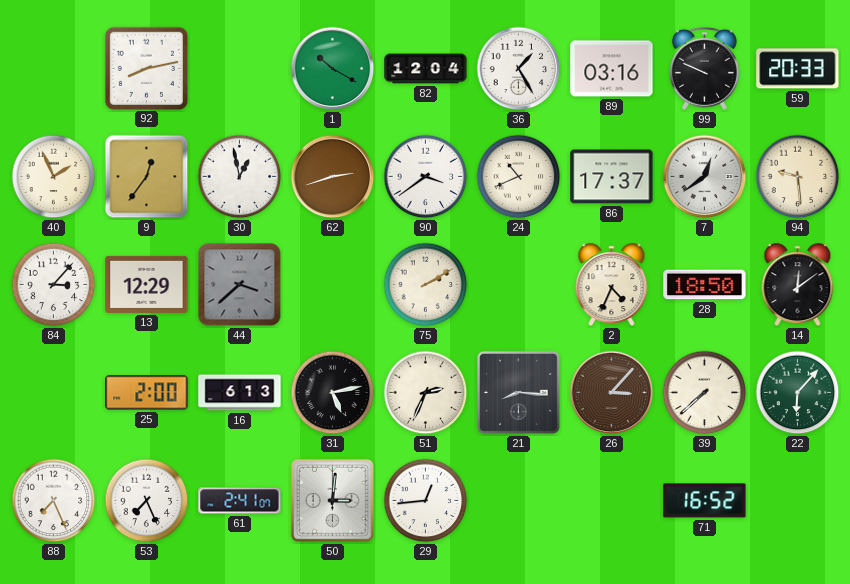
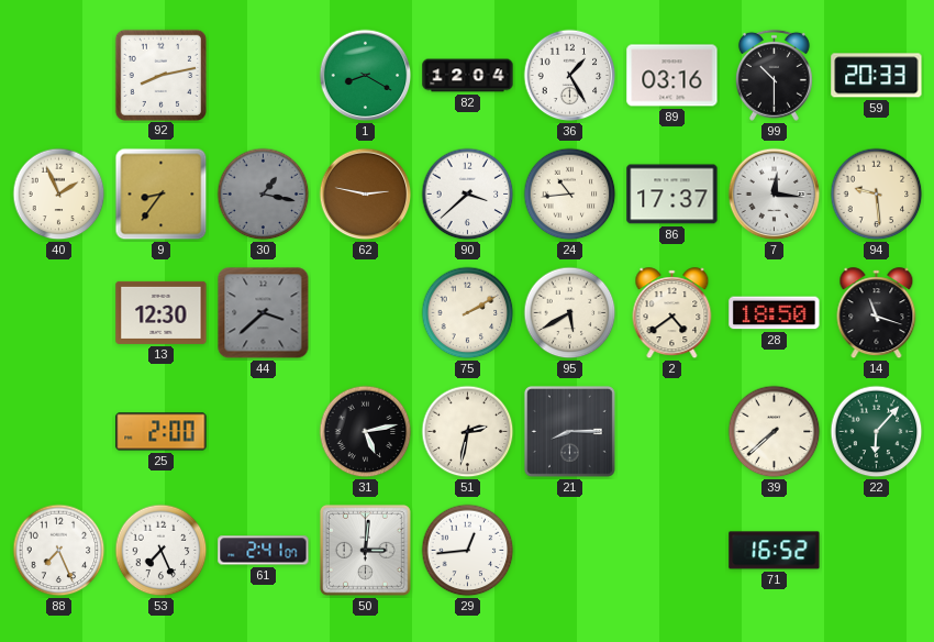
1: 10:20 -> 8:20
99: 9:49 -> 10:30
9: 12:36 -> 8:36
30: 12:58 -> 1:17
30 dial: white -> grey
62: 2:42 -> 2:47
90: 3:39 -> 3:38
24: 10:41 -> 10:44
7: 12:39 -> 12:16
84: 3:07 -> none
13: 12:29 -> 12:30
95: none -> 5:40
2: 4:34 -> 4:39
14: 12:09 -> 11:18
16: 6:13 -> none
51: 2:34 -> 2:32
21: 8:16 -> 8:15
26: 3:07 -> none
